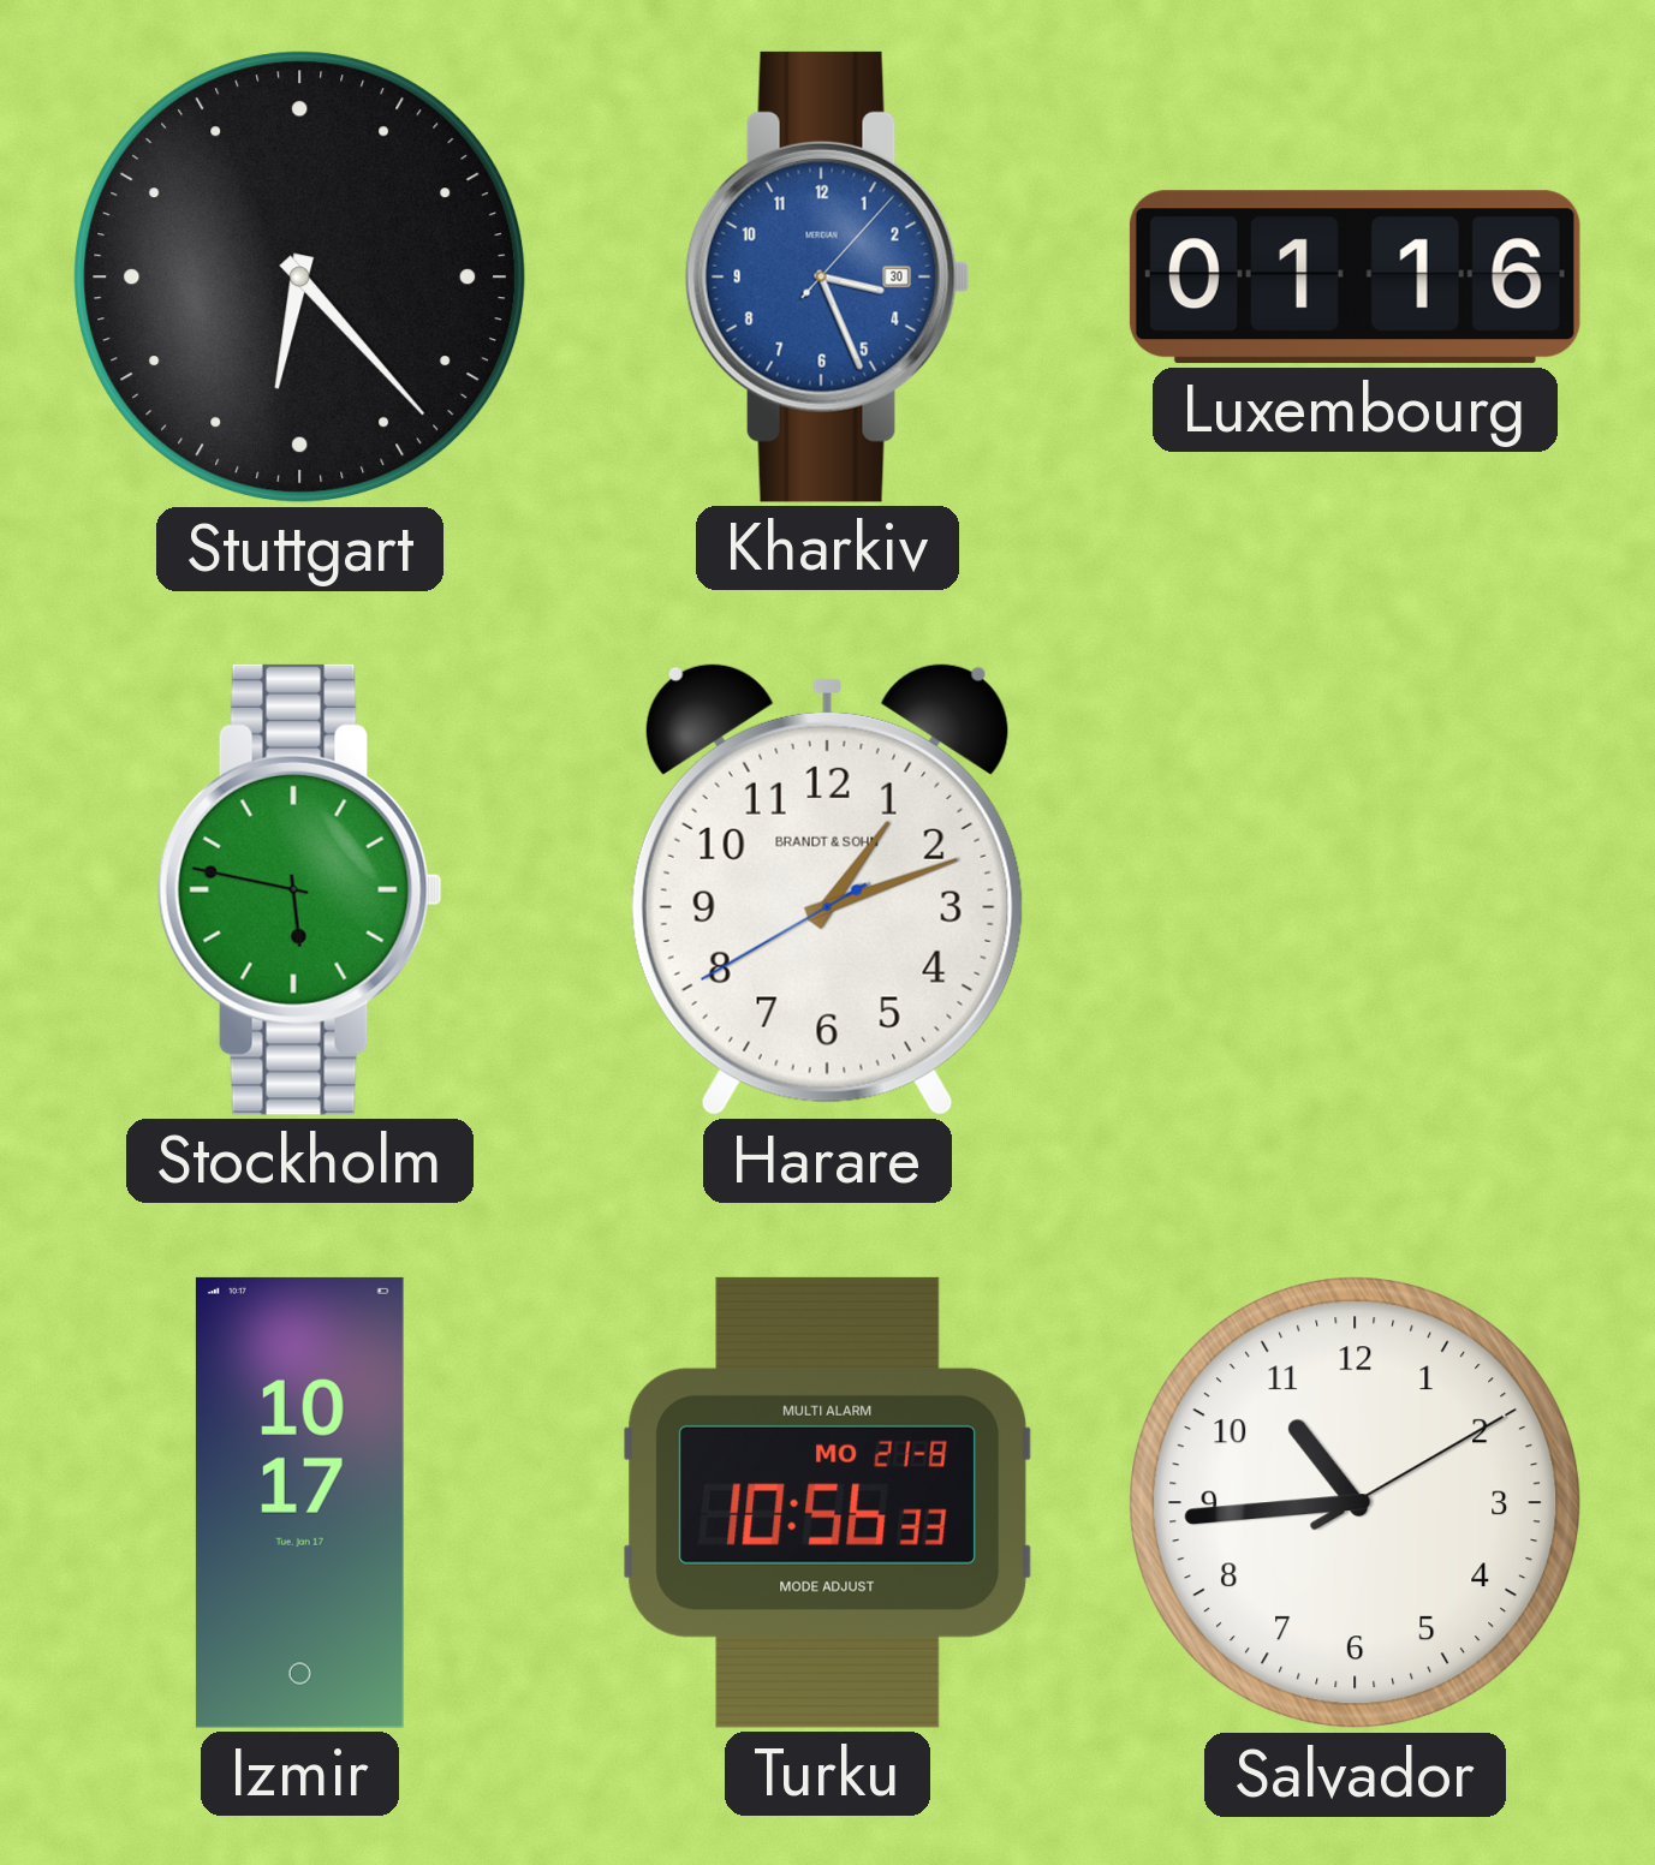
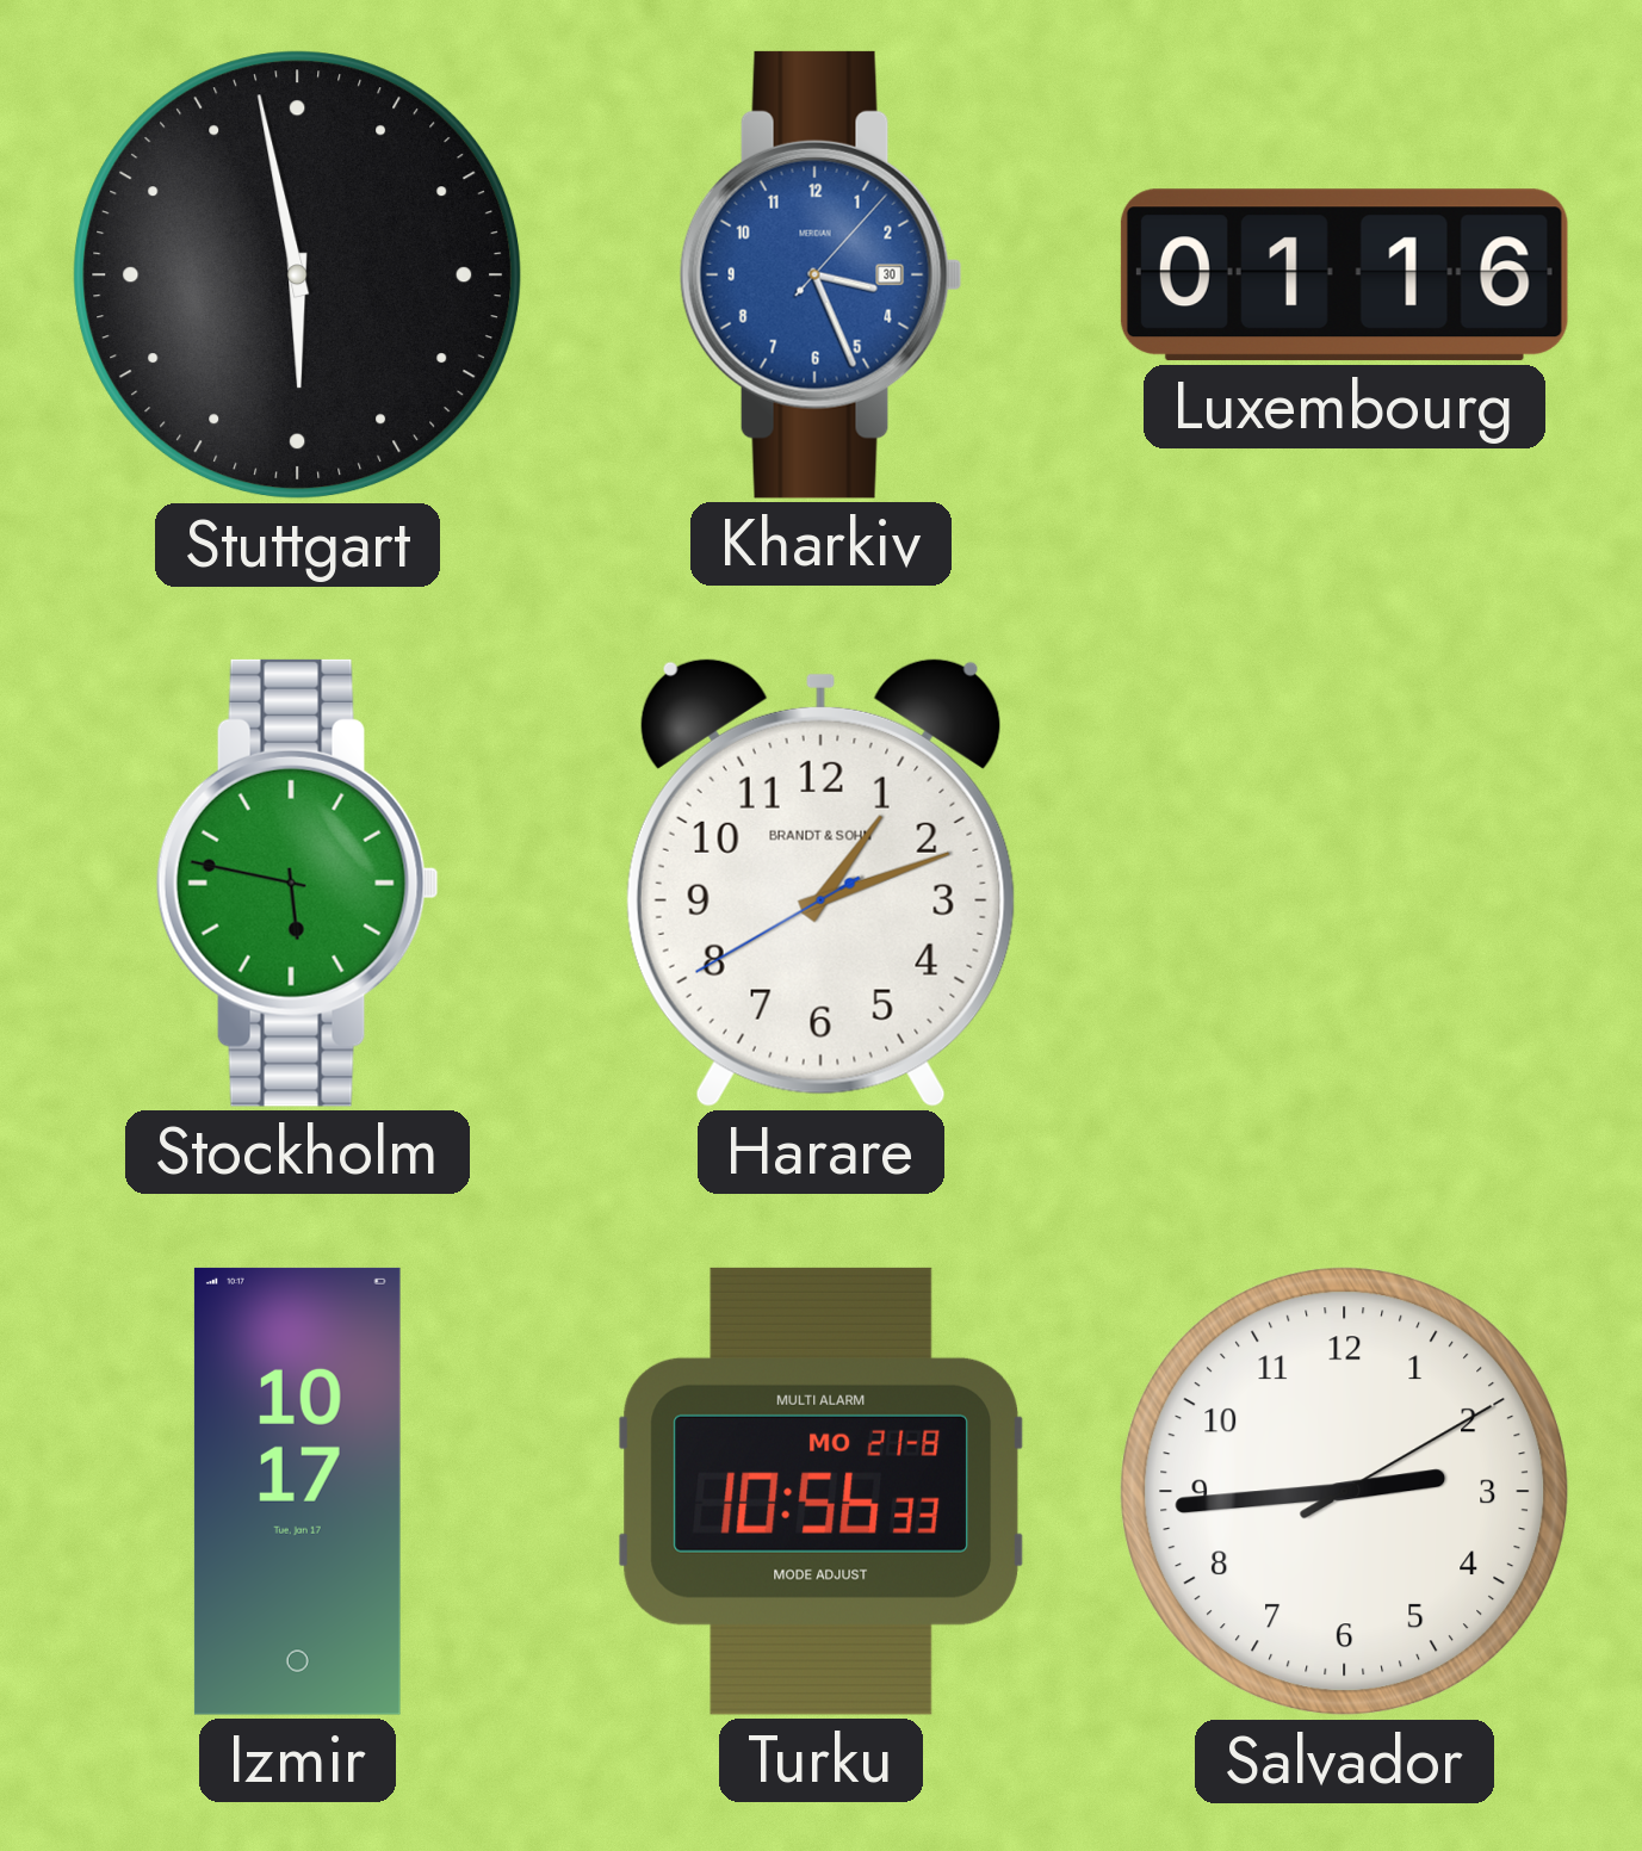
Stuttgart: 6:23 -> 5:58
Salvador: 10:44 -> 2:44
